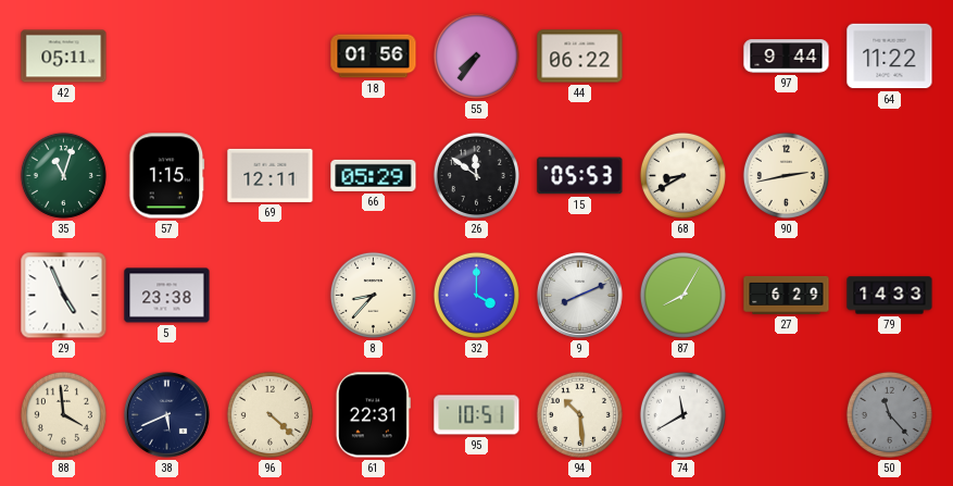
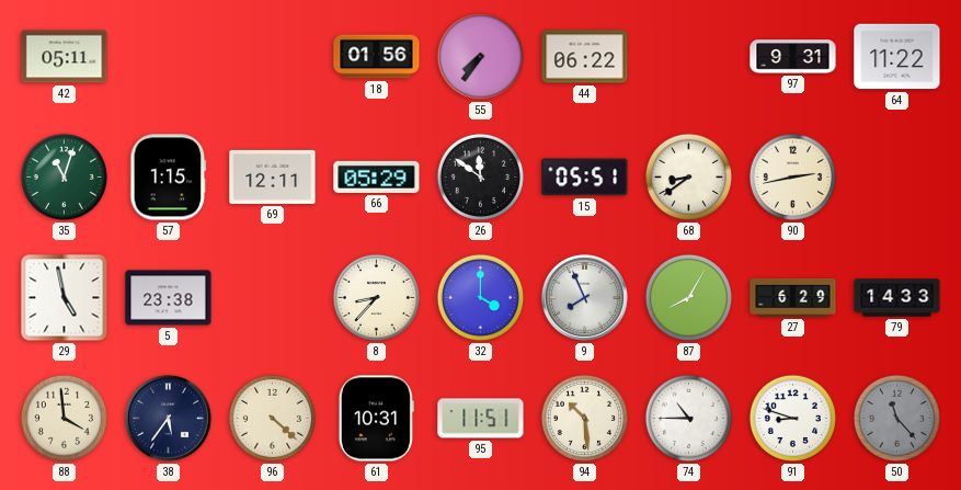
97: 9:44 -> 9:31
15: 05:53 -> 05:51
68: 8:40 -> 8:39
29: 4:56 -> 4:58
9: 8:11 -> 7:56
38: 5:41 -> 5:36
61: 22:31 -> 10:31
95: 10:51 -> 11:51
74: 11:40 -> 10:45
91: none -> 8:48
